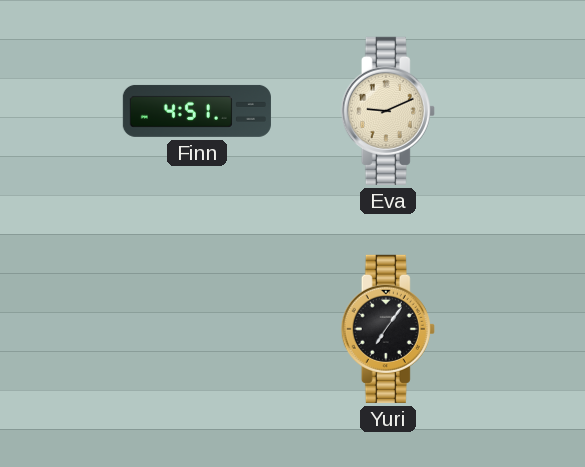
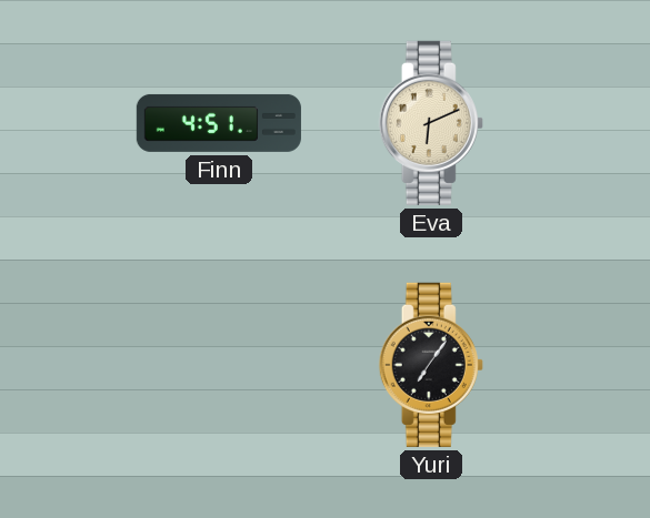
Eva: 9:11 -> 6:11
